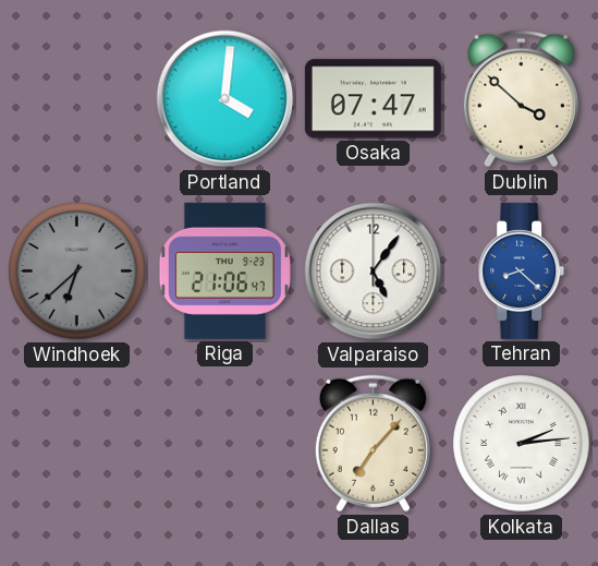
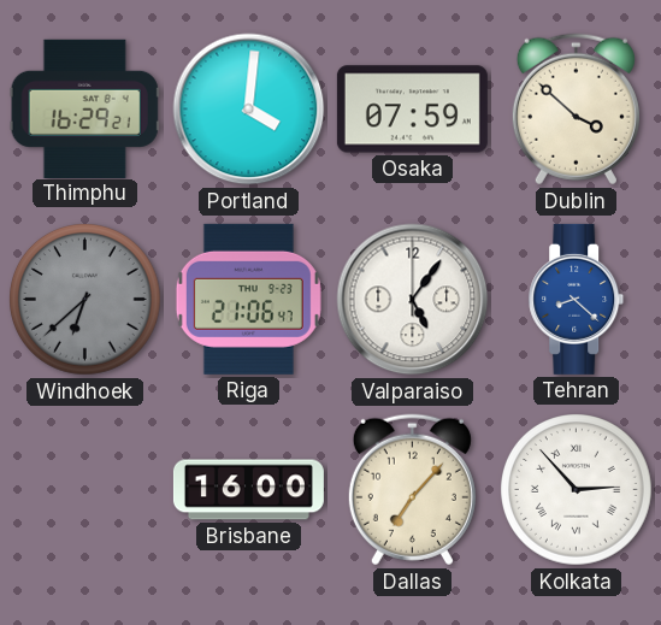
Thimphu: none -> 16:29
Osaka: 07:47 -> 07:59
Brisbane: none -> 16:00
Kolkata: 2:14 -> 2:53
